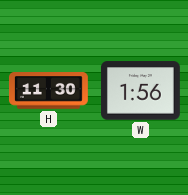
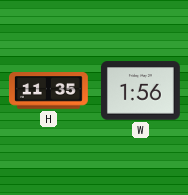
H: 11:30 -> 11:35
